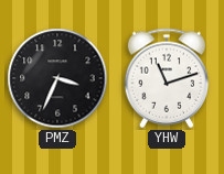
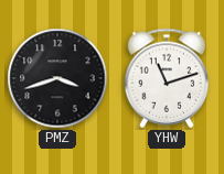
PMZ: 3:34 -> 3:42
